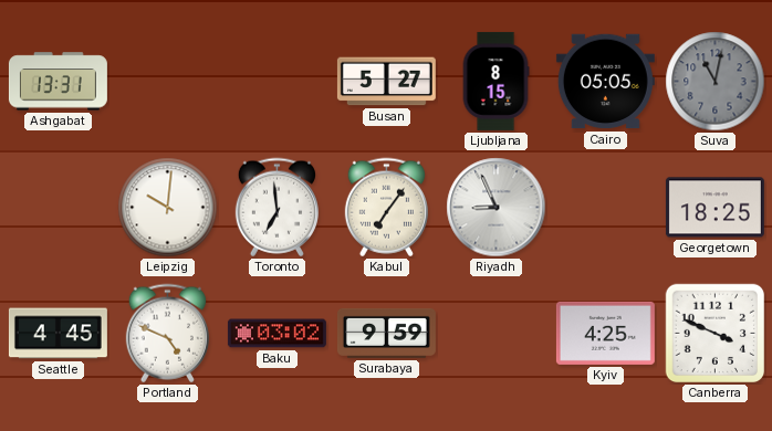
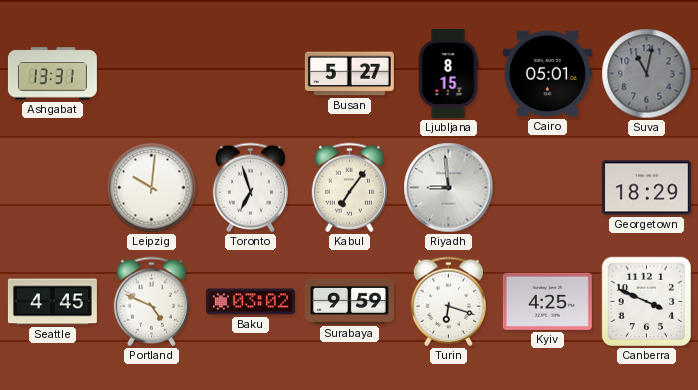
Cairo: 05:05 -> 05:01
Toronto: 6:59 -> 6:57
Riyadh: 8:56 -> 8:59
Georgetown: 18:25 -> 18:29
Turin: none -> 6:18
